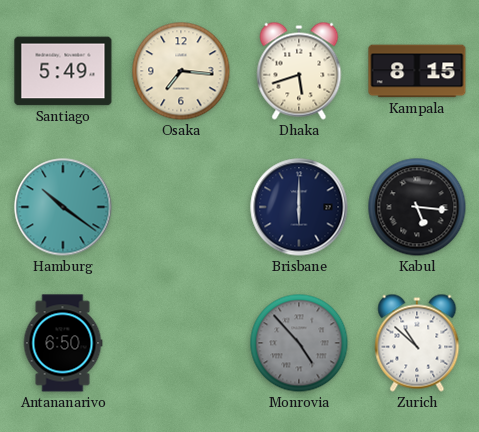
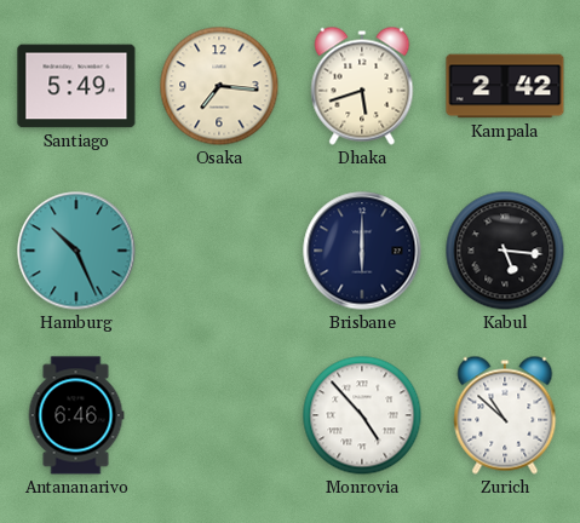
Kampala: 8:15 -> 2:42
Hamburg: 10:21 -> 10:26
Antananarivo: 6:50 -> 6:46
Monrovia dial: grey -> white
